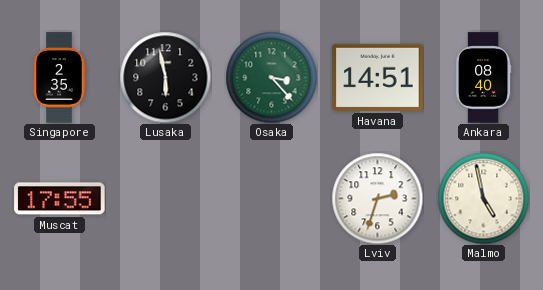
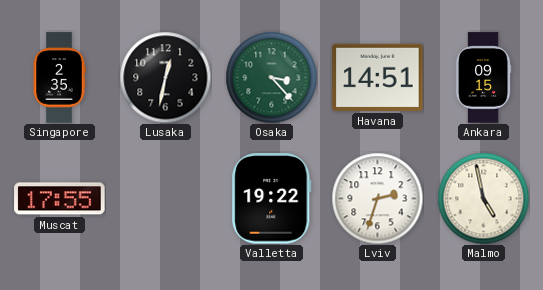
Lusaka: 5:58 -> 12:32
Ankara: 08:40 -> 09:15
Valletta: none -> 19:22
